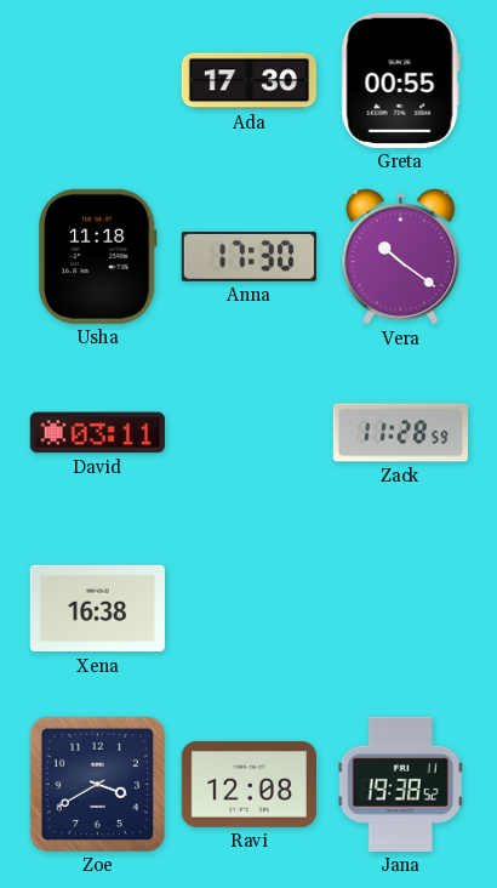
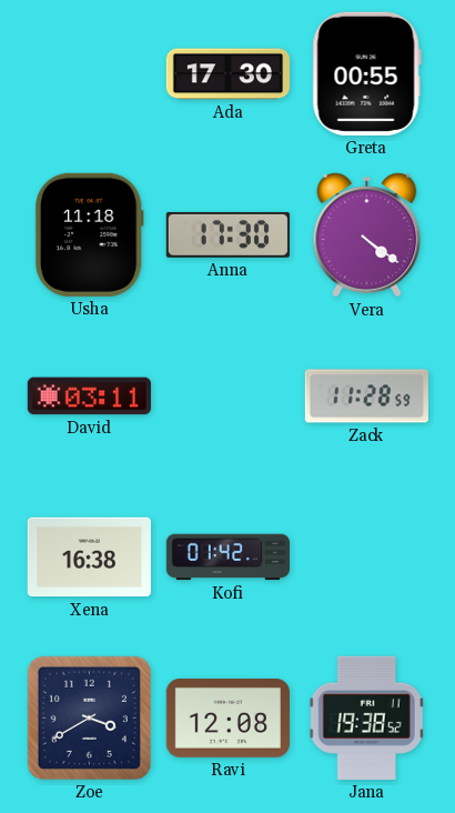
Vera: 10:21 -> 4:21
Kofi: none -> 01:42
